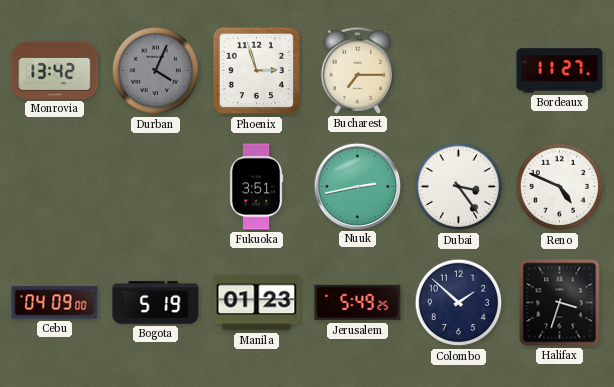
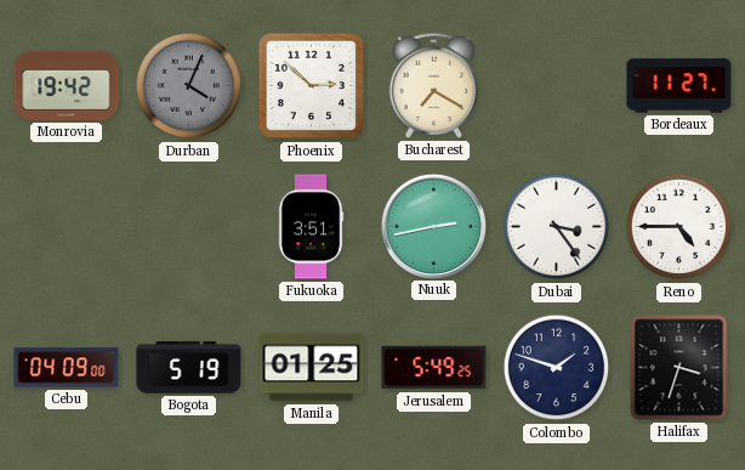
Monrovia: 13:42 -> 19:42
Phoenix: 2:57 -> 2:52
Bucharest: 7:15 -> 7:20
Reno: 4:49 -> 4:45
Manila: 01:23 -> 01:25
Colombo: 1:52 -> 1:48
